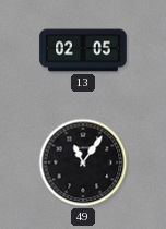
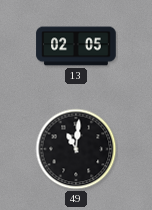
49: 11:06 -> 11:01
